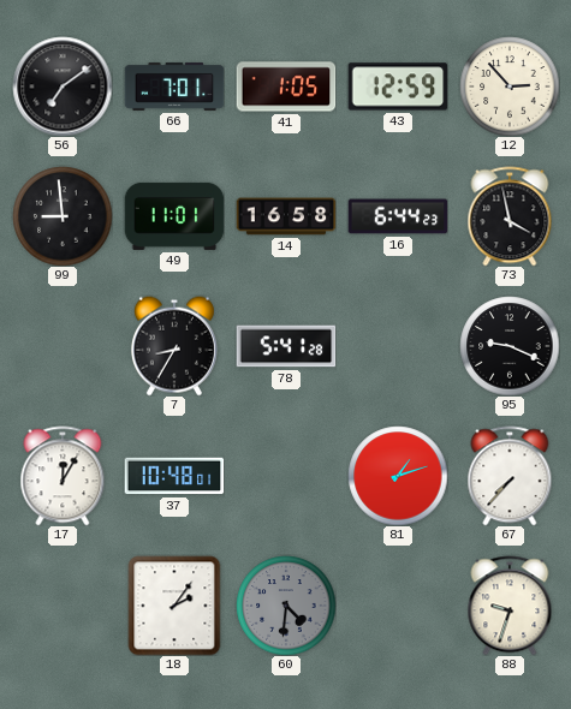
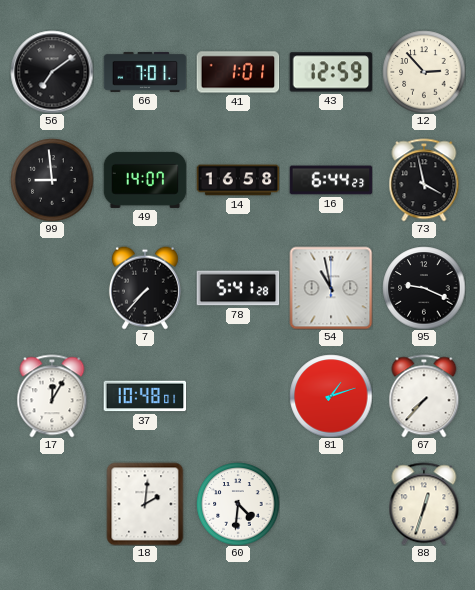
41: 1:05 -> 1:01
49: 11:01 -> 14:07
7: 8:35 -> 7:37
54: none -> 10:58
18: 2:06 -> 2:01
60 dial: grey -> white
88: 9:33 -> 12:33
